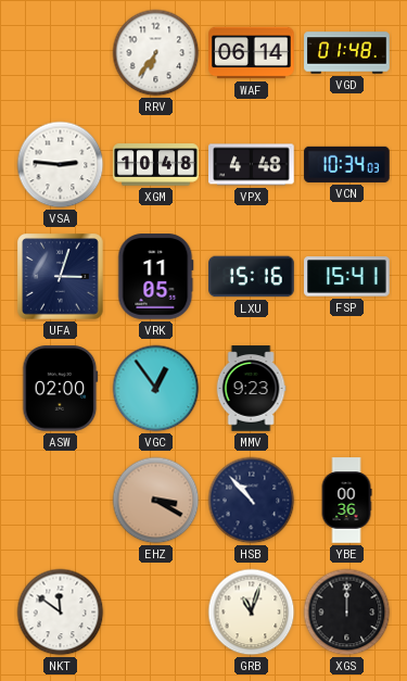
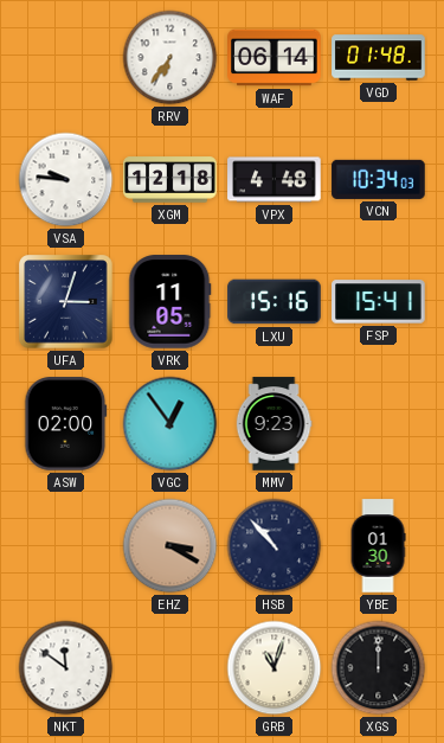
VSA: 2:46 -> 9:46
XGM: 10:48 -> 12:18
YBE: 00:36 -> 01:30
